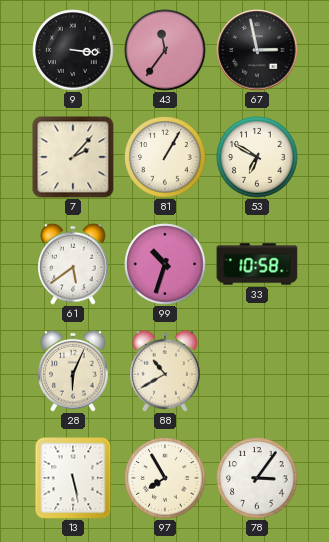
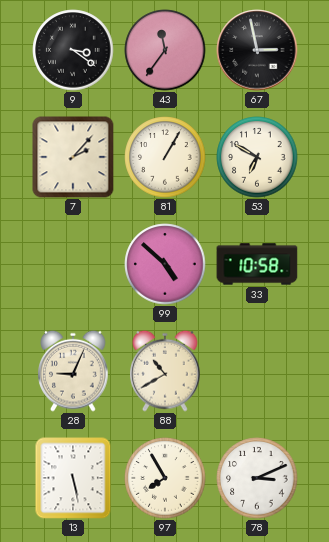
9: 3:16 -> 3:21
61: 5:39 -> none
99: 10:33 -> 4:52
28: 6:04 -> 9:04
78: 3:06 -> 3:11
